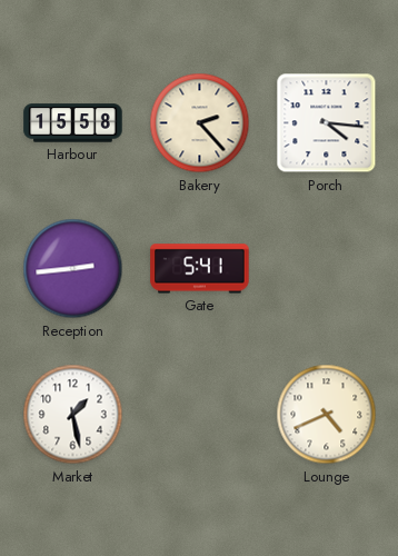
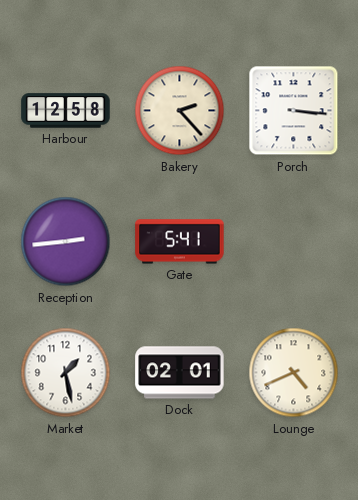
Harbour: 15:58 -> 12:58
Porch: 4:16 -> 3:16
Dock: none -> 02:01
